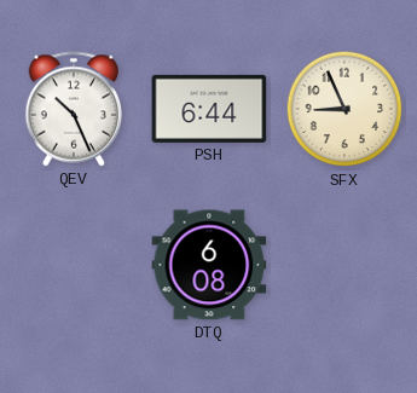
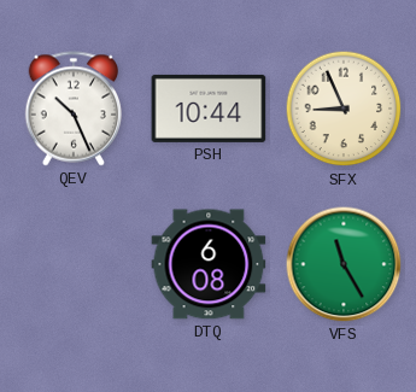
PSH: 6:44 -> 10:44
VFS: none -> 11:25
